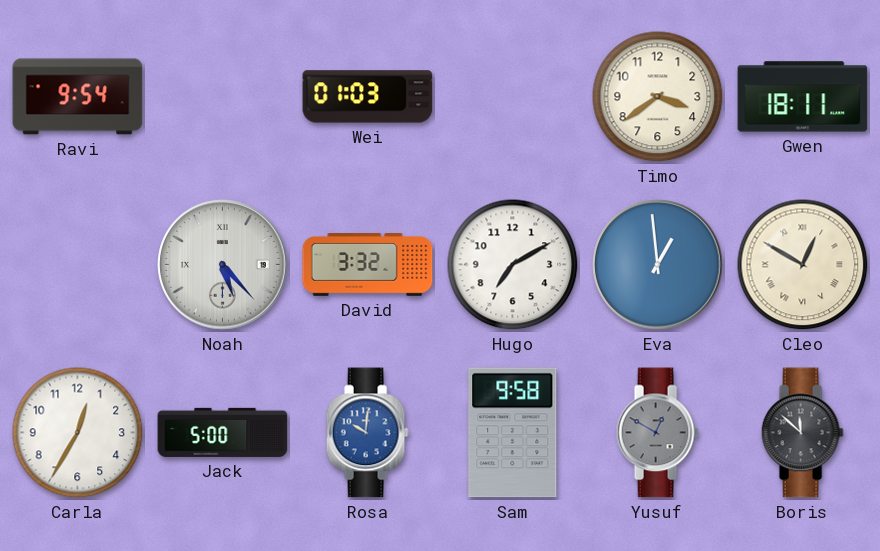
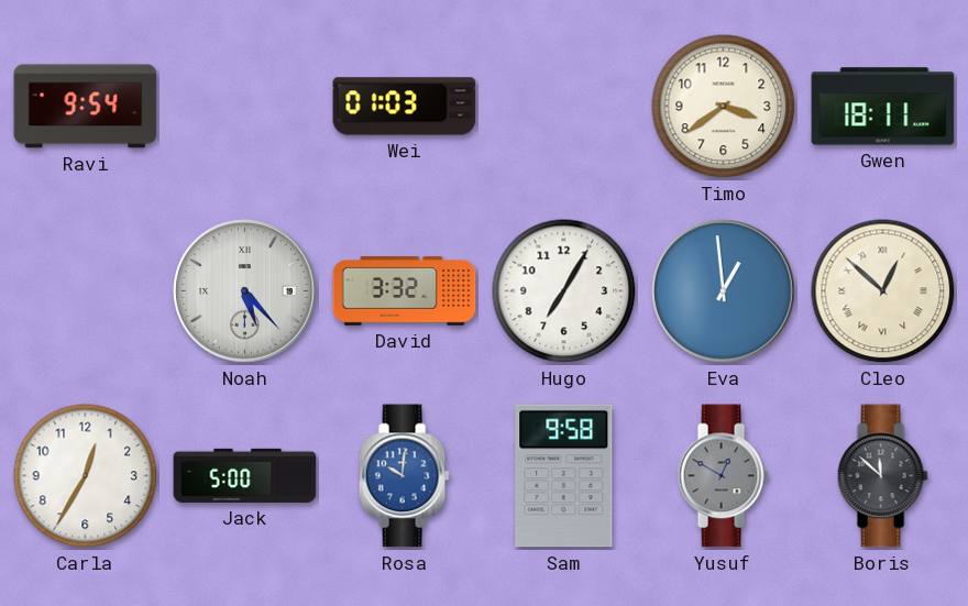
Hugo: 7:10 -> 7:05
Cleo: 12:50 -> 12:52
